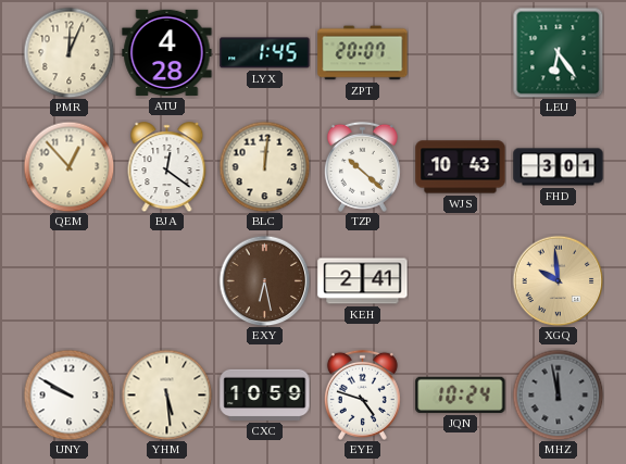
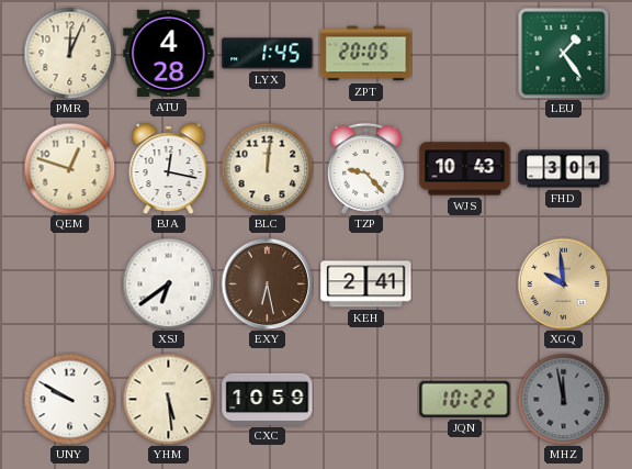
ZPT: 20:07 -> 20:05
LEU: 6:24 -> 1:24
QEM: 12:53 -> 12:48
BJA: 12:21 -> 12:17
TZP: 10:22 -> 9:23
XSJ: none -> 6:39
EYE: 4:48 -> none
JQN: 10:24 -> 10:22
